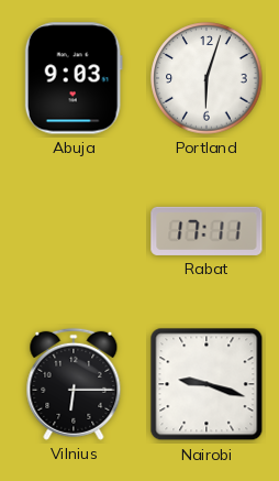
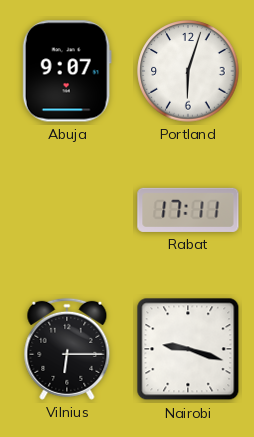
Abuja: 9:03 -> 9:07
